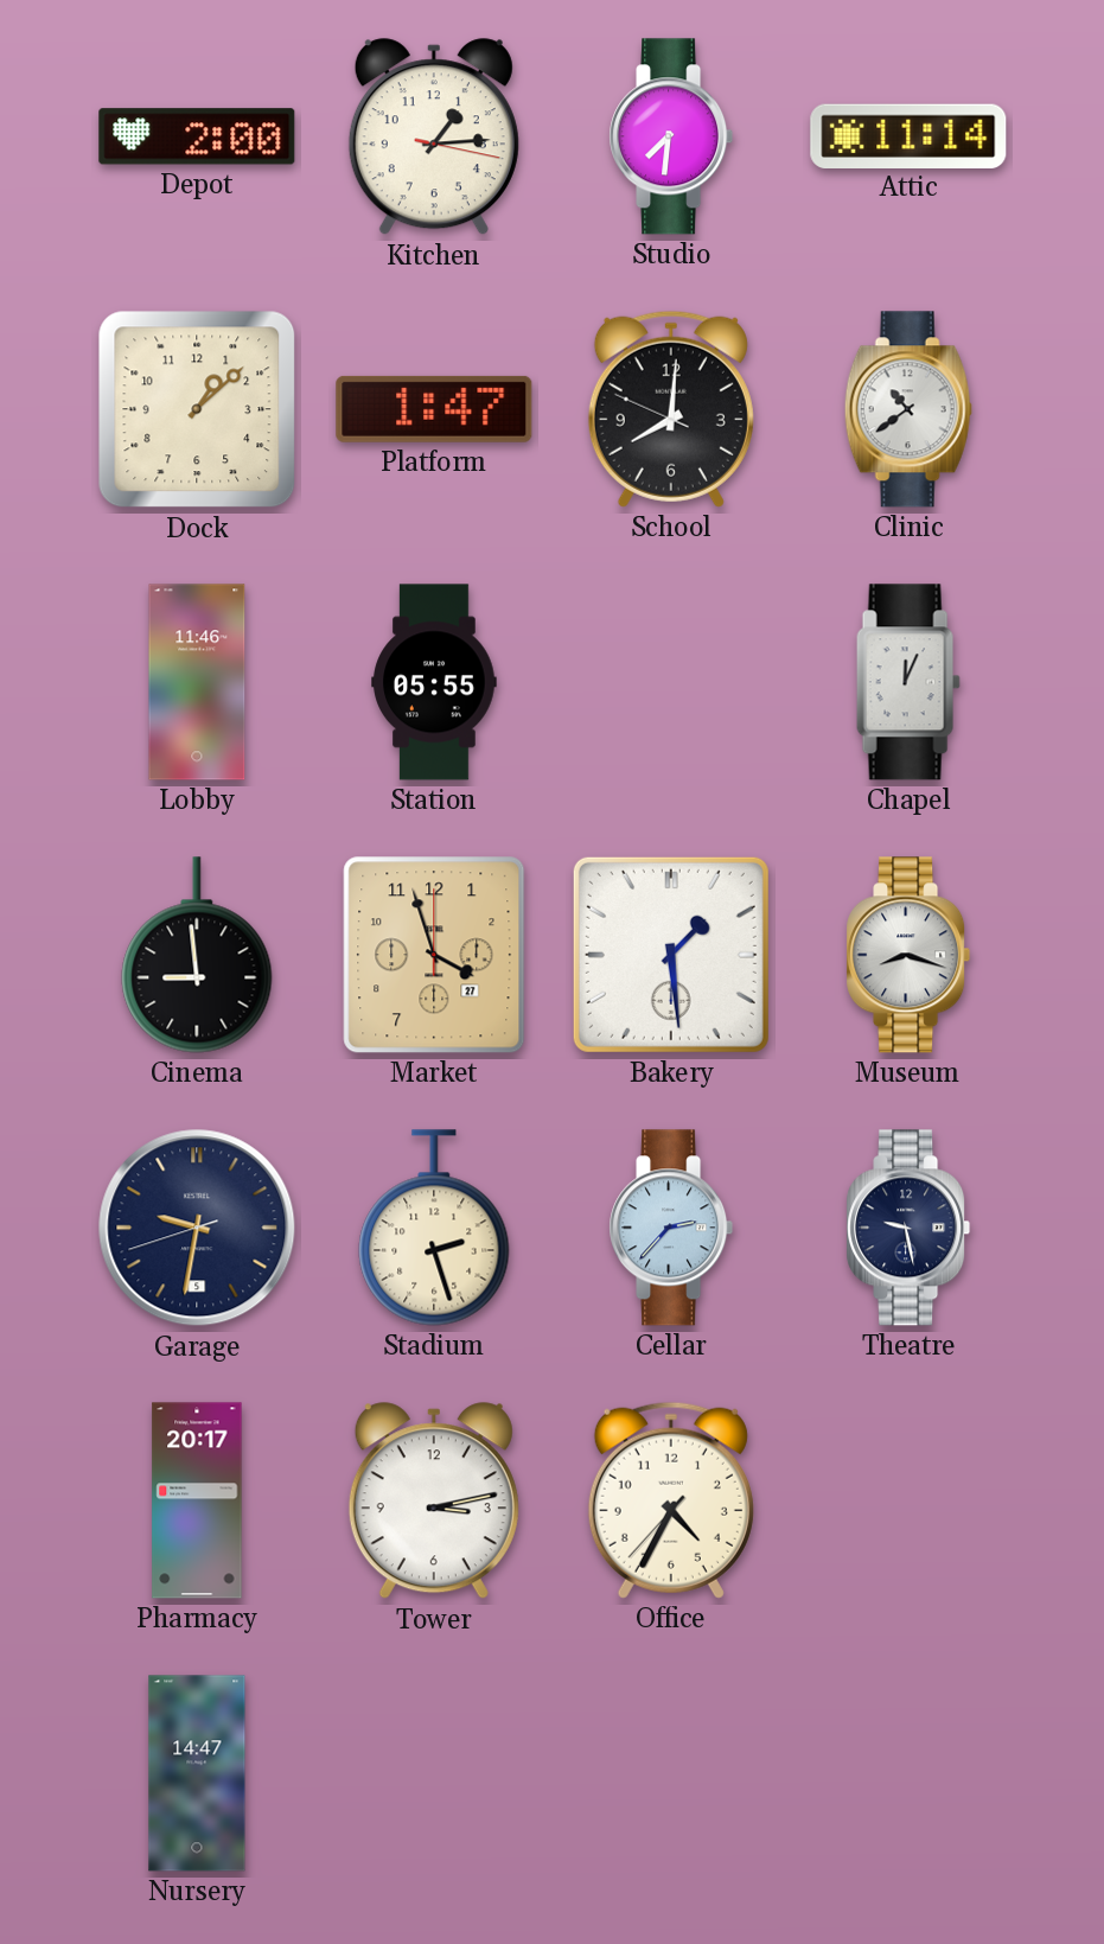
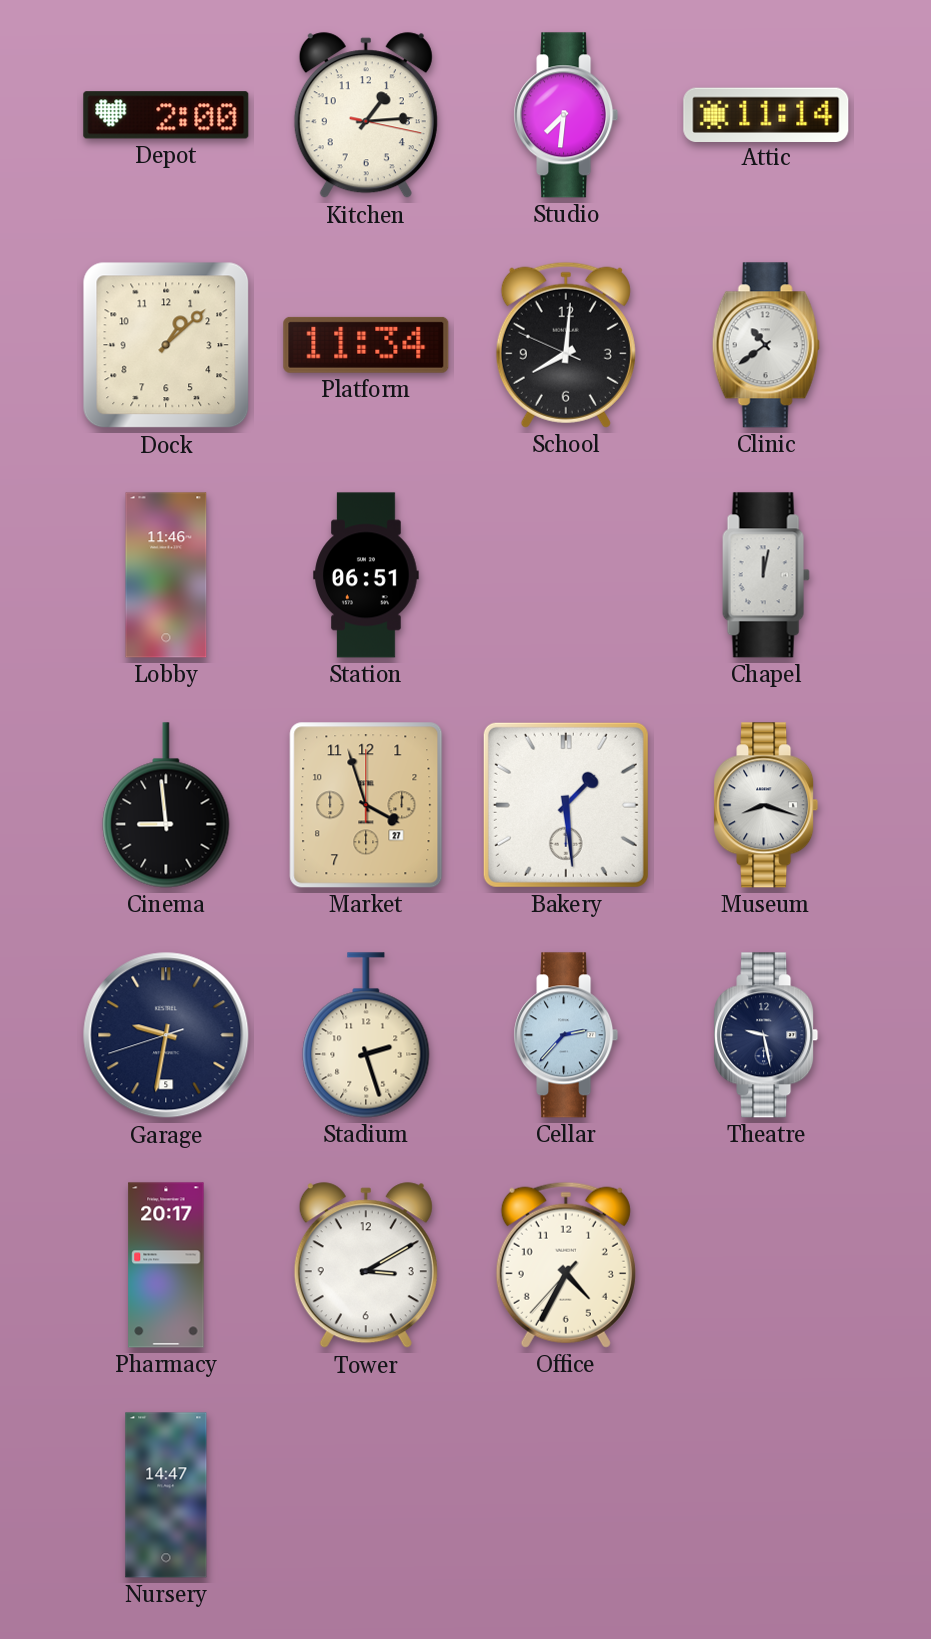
Platform: 1:47 -> 11:34
Station: 05:55 -> 06:51
Chapel: 12:04 -> 12:02
Tower: 3:13 -> 3:10
